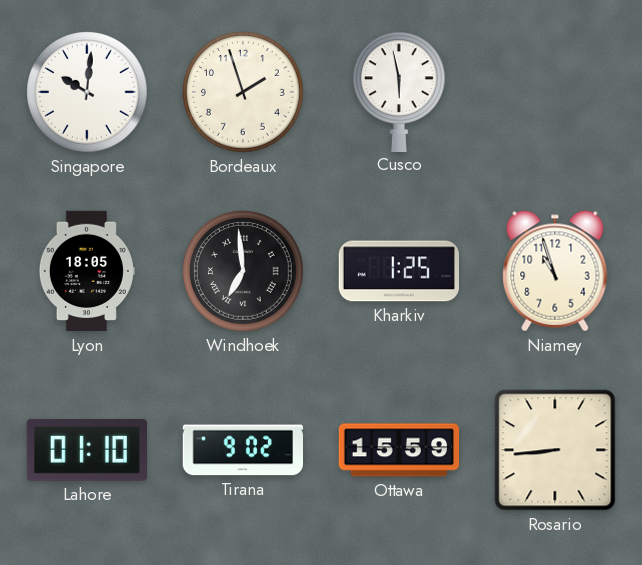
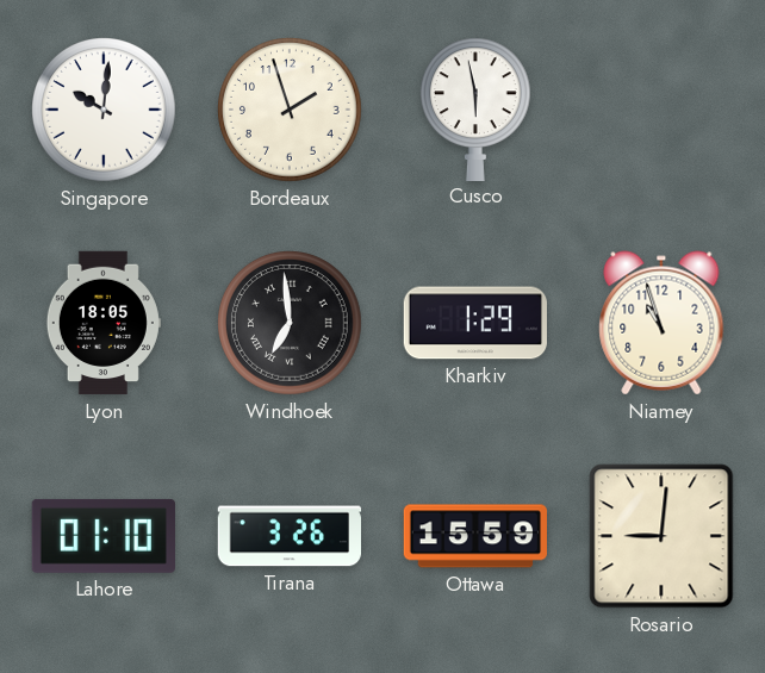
Kharkiv: 1:25 -> 1:29
Tirana: 9:02 -> 3:26
Rosario: 8:44 -> 9:01
